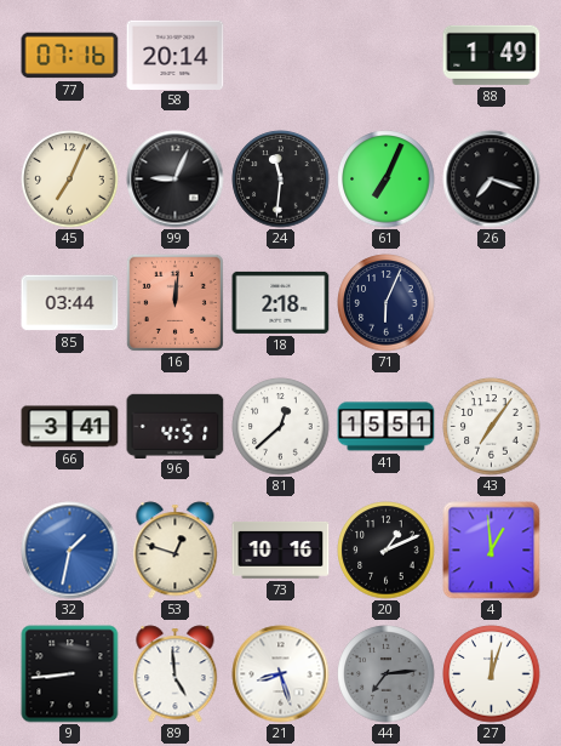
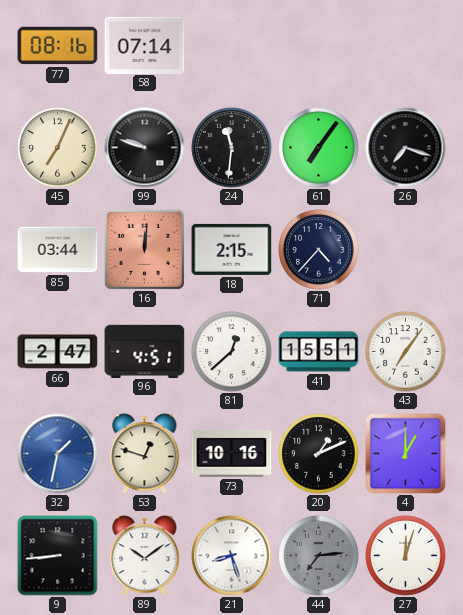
77: 07:16 -> 08:16
58: 20:14 -> 07:14
88: 1:49 -> none
99: 9:04 -> 9:48
61: 7:04 -> 7:06
18: 2:18 -> 2:15
71: 6:04 -> 4:37
66: 3:41 -> 2:47
4: 12:59 -> 1:00
89: 4:59 -> 10:09
